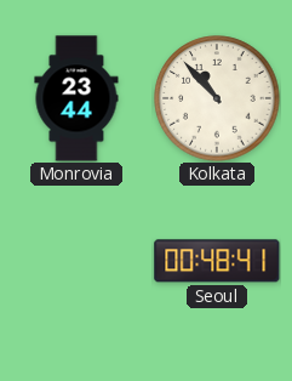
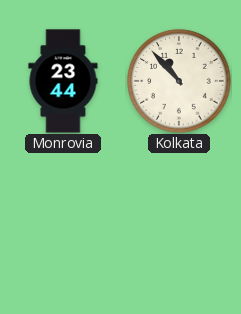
Seoul: 00:48 -> none
